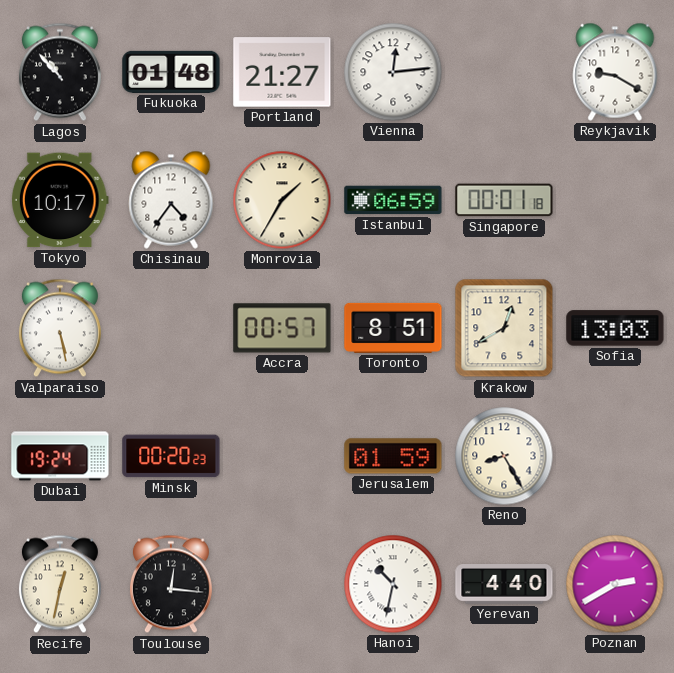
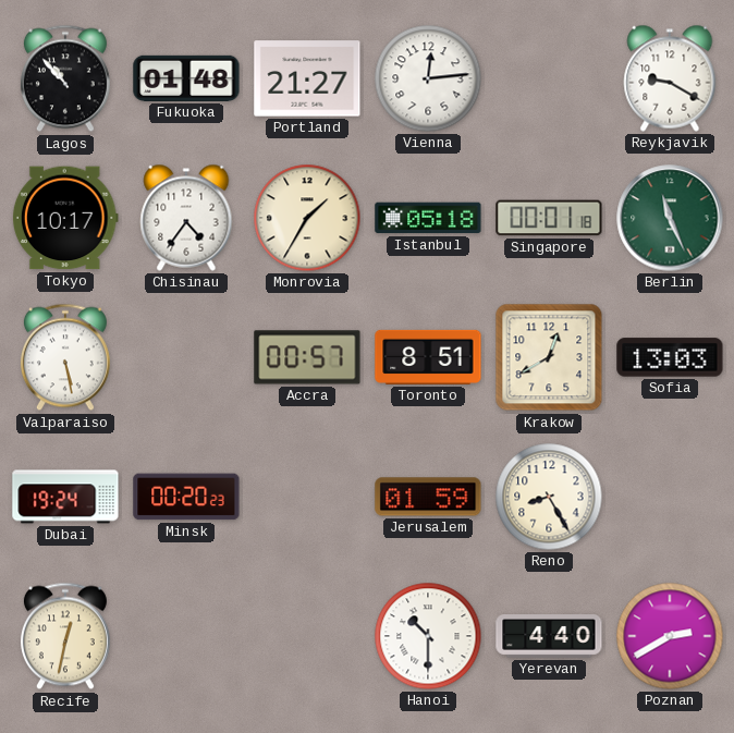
Istanbul: 06:59 -> 05:18
Berlin: none -> 11:26
Toulouse: 12:16 -> none
Hanoi: 10:32 -> 10:30
